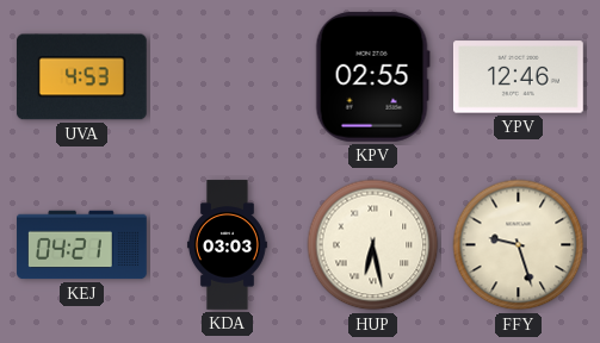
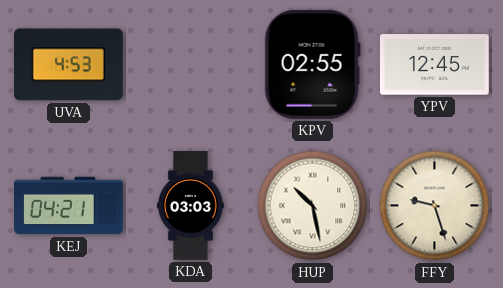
YPV: 12:46 -> 12:45
HUP: 6:28 -> 10:28
